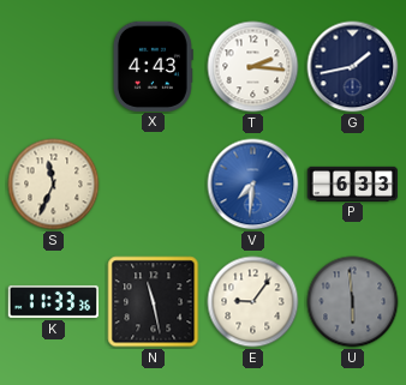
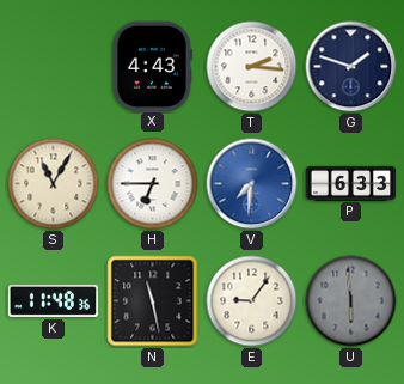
G: 1:43 -> 1:48
S: 11:34 -> 11:05
H: none -> 6:45
K: 11:33 -> 11:48
